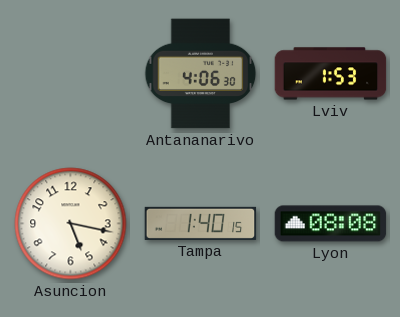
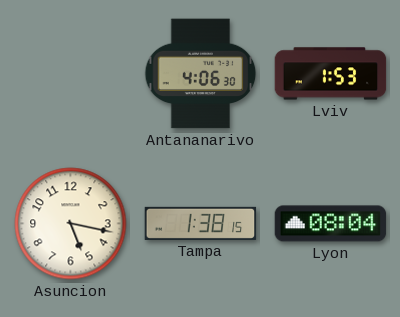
Tampa: 1:40 -> 1:38
Lyon: 08:08 -> 08:04
